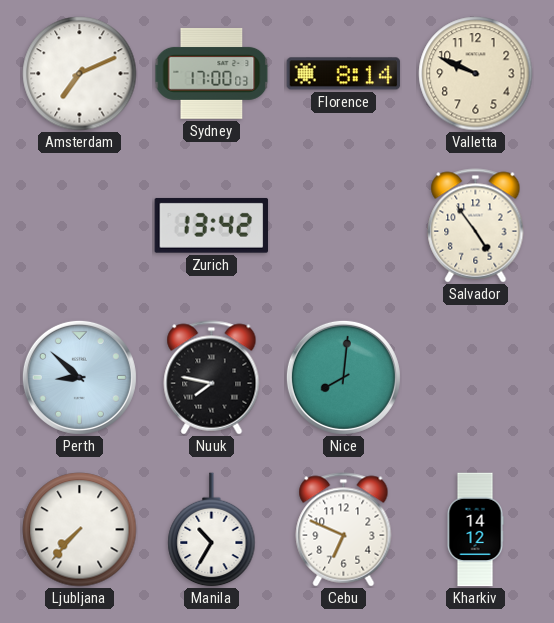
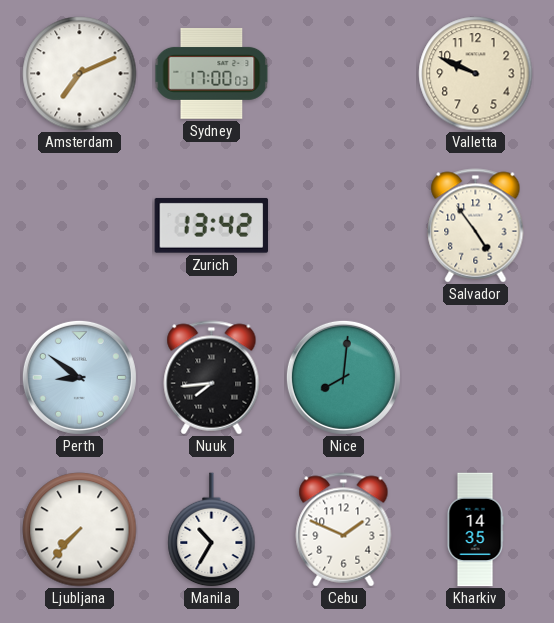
Florence: 8:14 -> none
Perth: 8:52 -> 8:51
Nuuk: 7:47 -> 7:44
Cebu: 6:49 -> 1:49
Kharkiv: 14:12 -> 14:35
